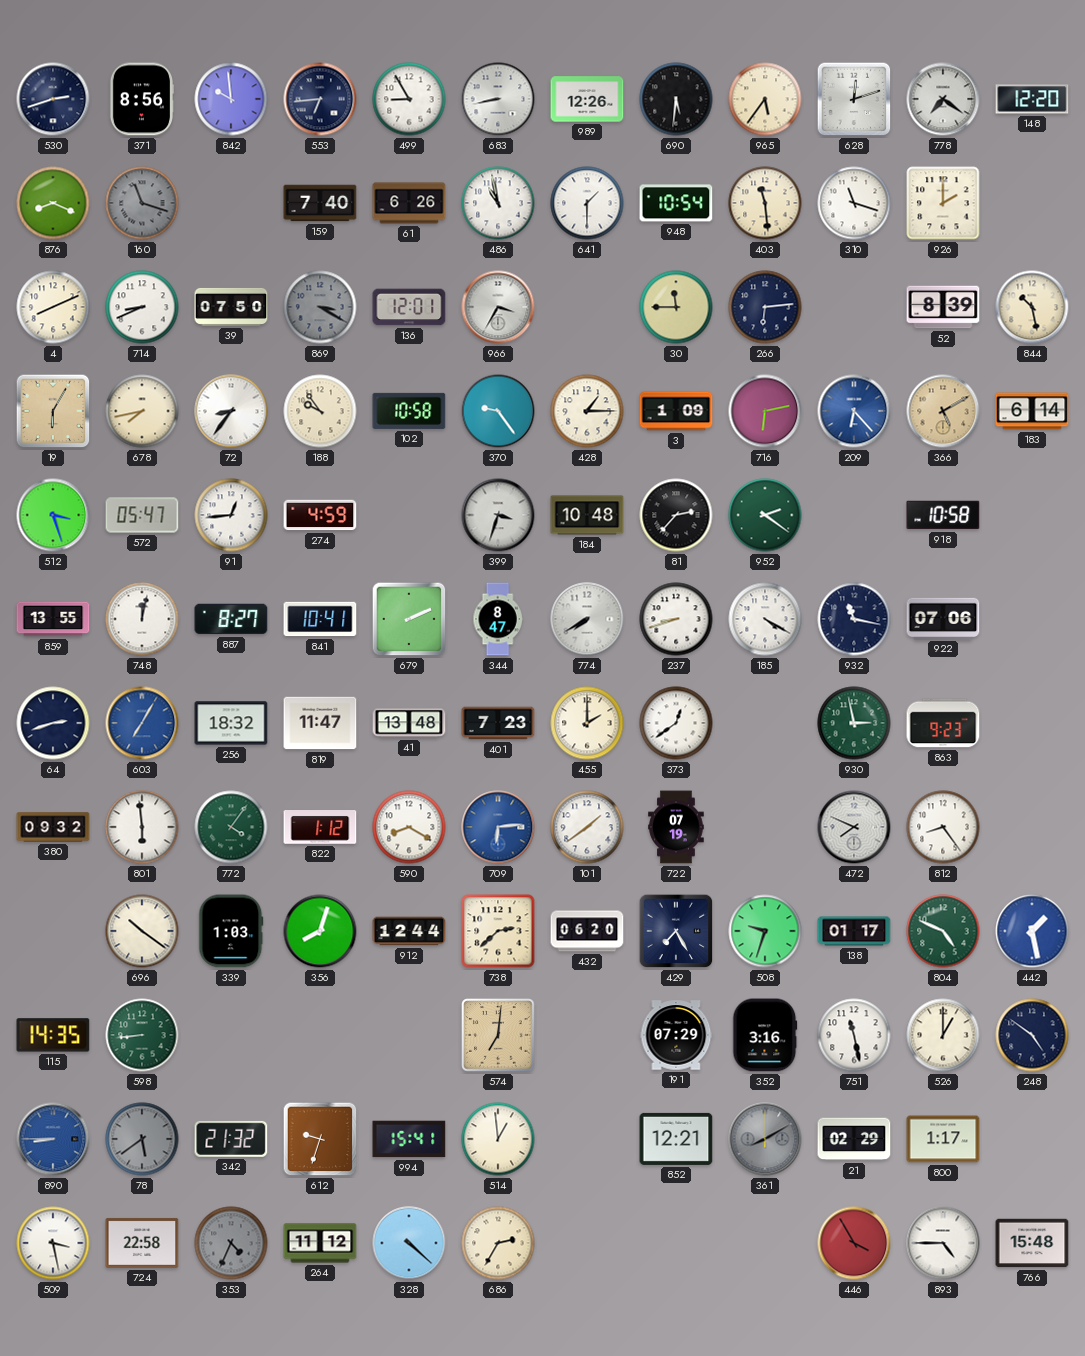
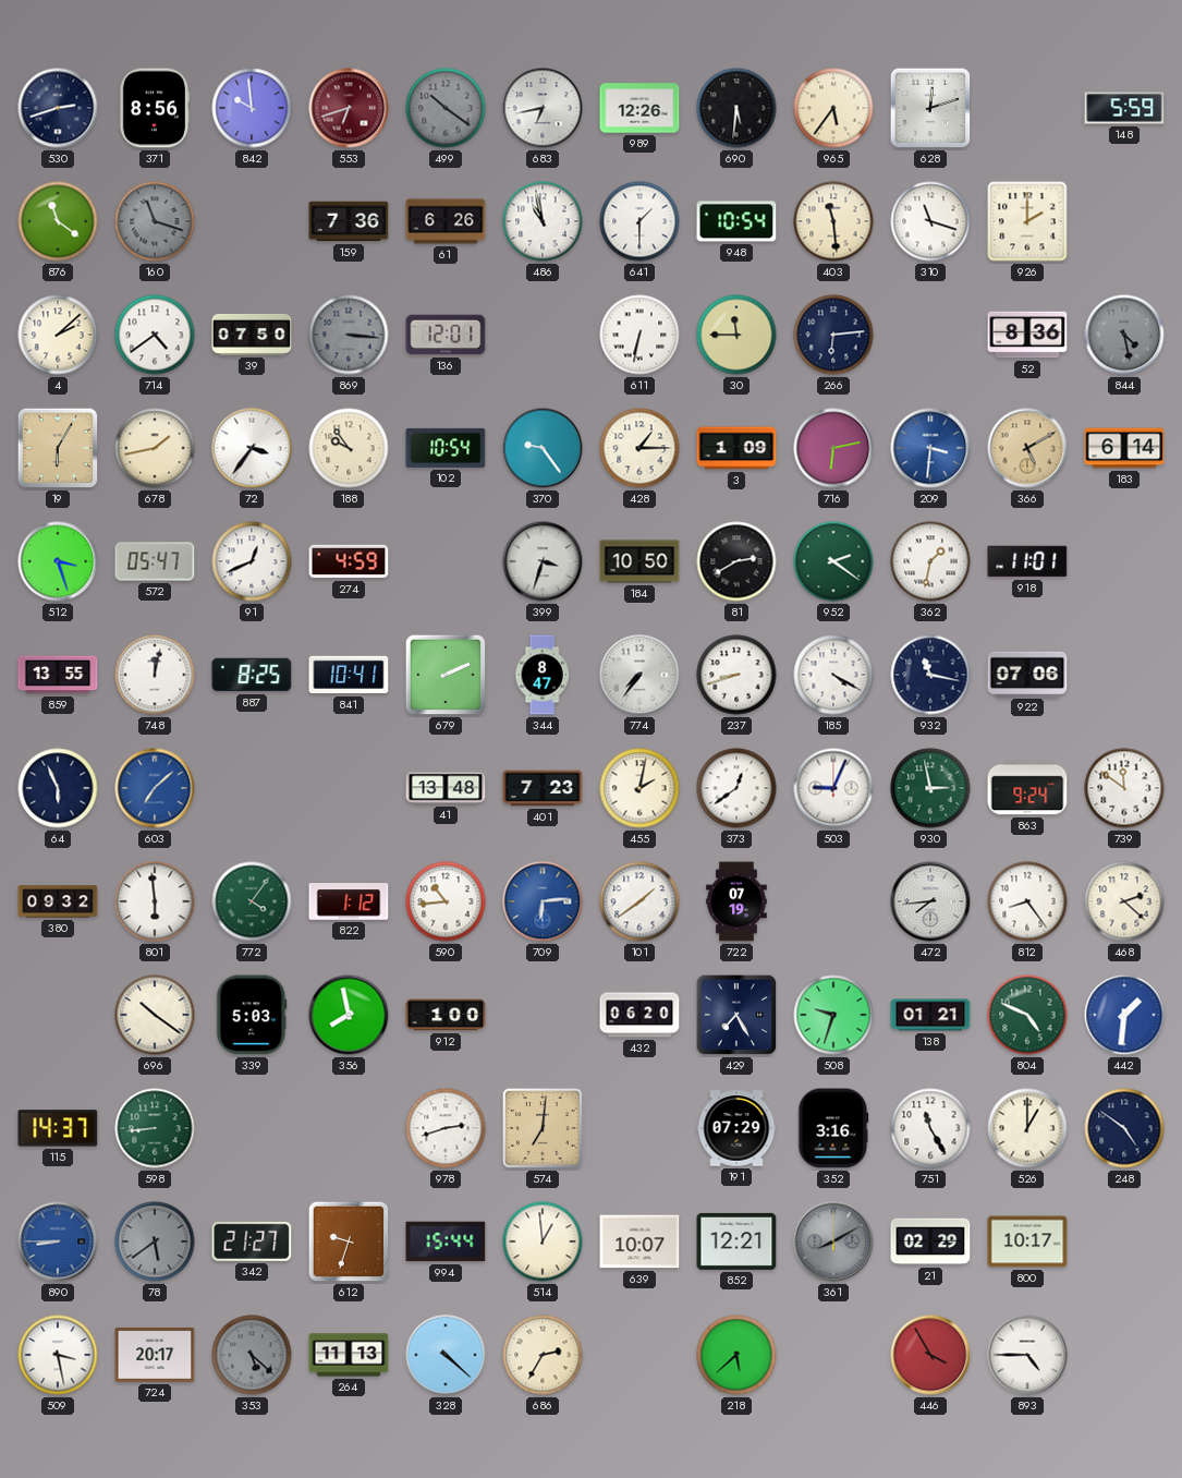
553: 6:44 -> 6:42
553 dial: navy -> burgundy
499: 8:55 -> 10:21
499 dial: white -> grey
683: 8:43 -> 6:43
778: 7:21 -> none
148: 12:20 -> 5:59
876: 8:19 -> 11:21
159: 7:40 -> 7:36
4: 8:11 -> 2:08
714: 8:41 -> 4:39
869: 3:20 -> 3:16
966: 3:35 -> none
611: none -> 6:32
52: 8:39 -> 8:36
844: 10:28 -> 4:28
844 dial: cream -> grey
678: 7:43 -> 1:43
72: 8:36 -> 3:36
102: 10:58 -> 10:54
209: 6:23 -> 3:31
91: 12:44 -> 12:41
184: 10:48 -> 10:50
81: 2:37 -> 2:40
362: none -> 1:32
918: 10:58 -> 11:01
887: 8:27 -> 8:25
774: 7:40 -> 7:36
64: 2:42 -> 5:56
603: 7:05 -> 7:08
256: 18:32 -> none
819: 11:47 -> none
455: 2:00 -> 2:02
503: none -> 9:04
863: 9:23 -> 9:24
739: none -> 11:51
590: 8:20 -> 10:44
472: 7:49 -> 7:44
468: none -> 2:22
339: 1:03 -> 5:03
356: 8:03 -> 7:58
912: 12:44 -> 1:00
738: 2:38 -> none
138: 01:17 -> 01:21
442: 1:28 -> 1:31
115: 14:35 -> 14:37
978: none -> 2:42
751: 11:28 -> 11:25
342: 21:32 -> 21:27
994: 15:41 -> 15:44
639: none -> 10:07
800: 1:17 -> 10:17
724: 22:58 -> 20:17
353: 4:34 -> 5:22
264: 11:12 -> 11:13
218: none -> 5:38
766: 15:48 -> none
